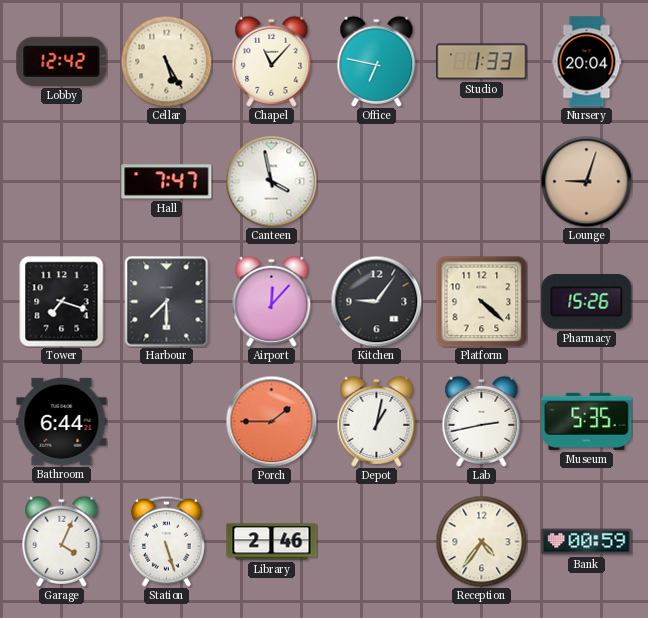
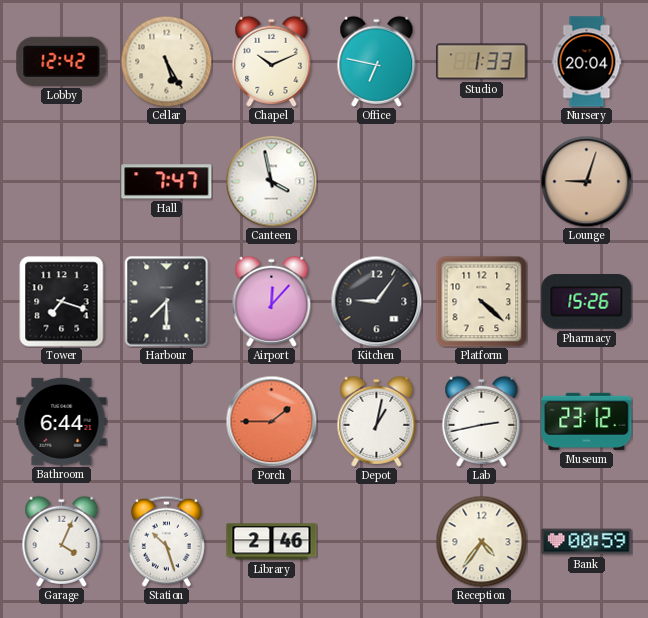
Chapel: 11:07 -> 10:11
Museum: 5:35 -> 23:12
Station: 5:27 -> 10:27
